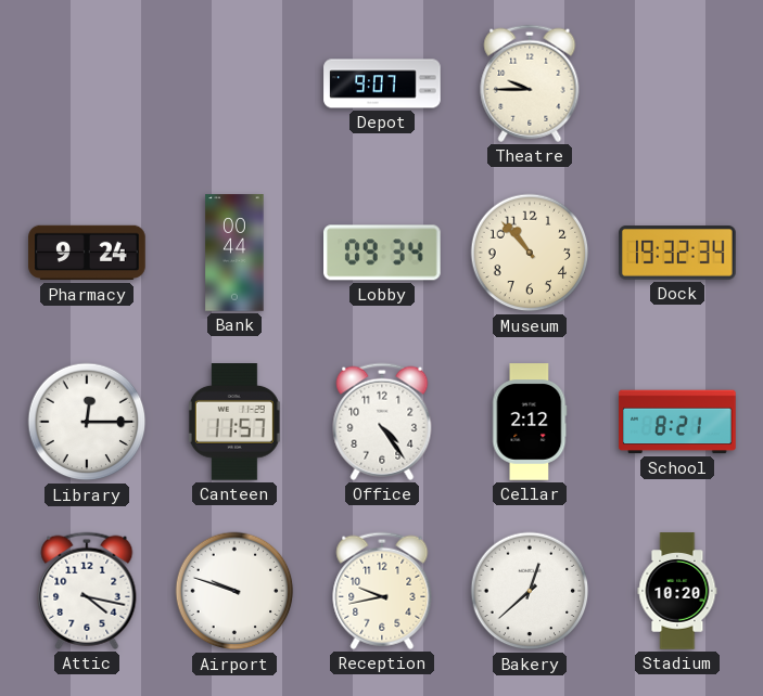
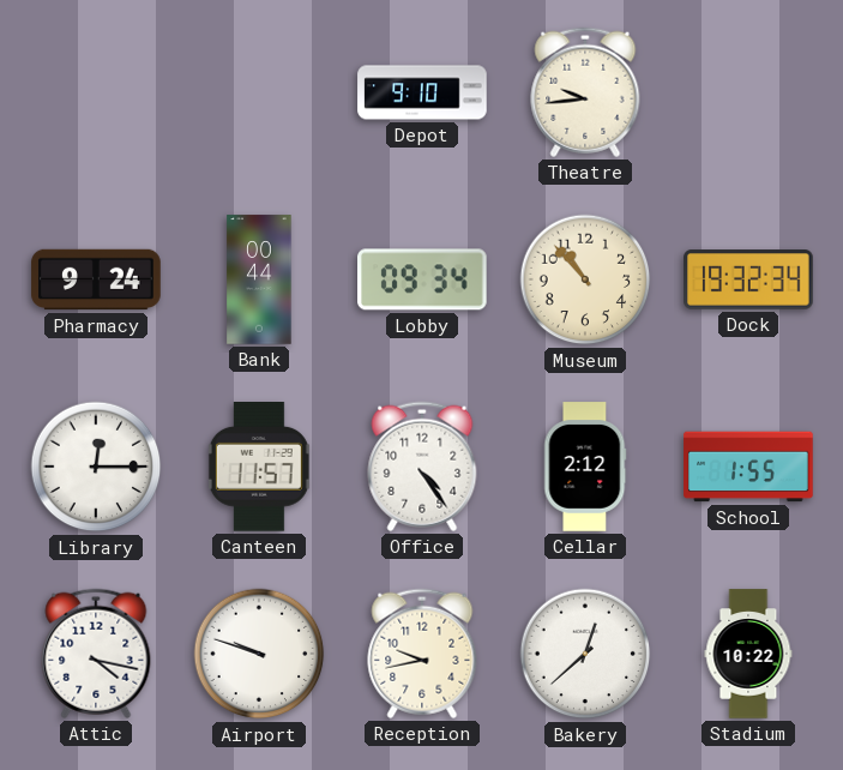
Depot: 9:07 -> 9:10
Theatre: 9:45 -> 9:44
School: 8:21 -> 1:55
Stadium: 10:20 -> 10:22
